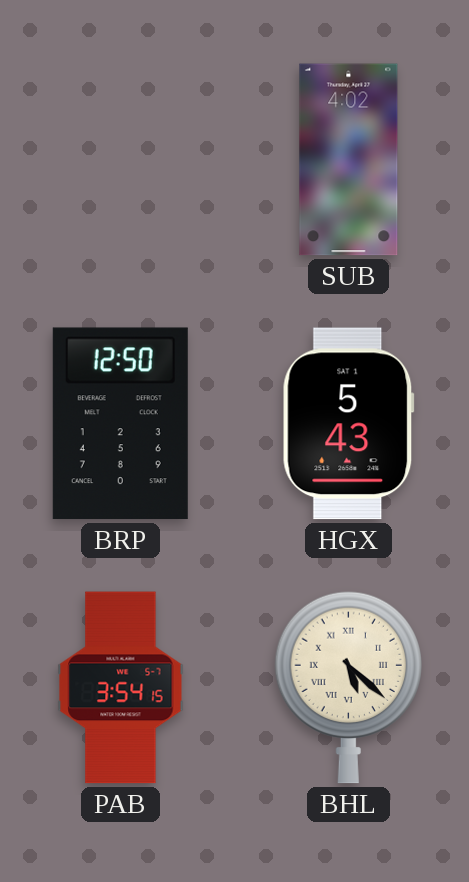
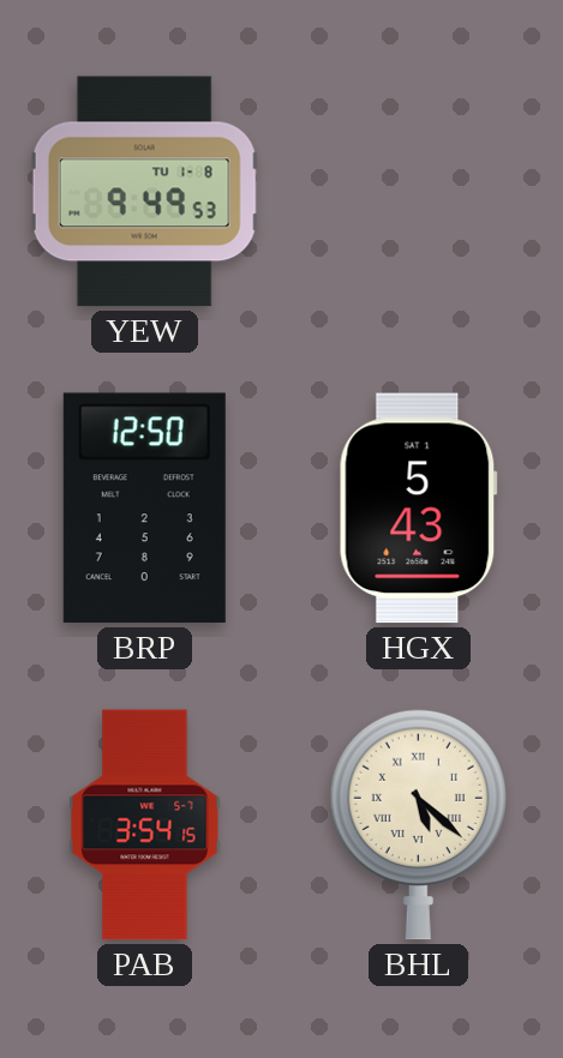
YEW: none -> 9:49
SUB: 4:02 -> none
